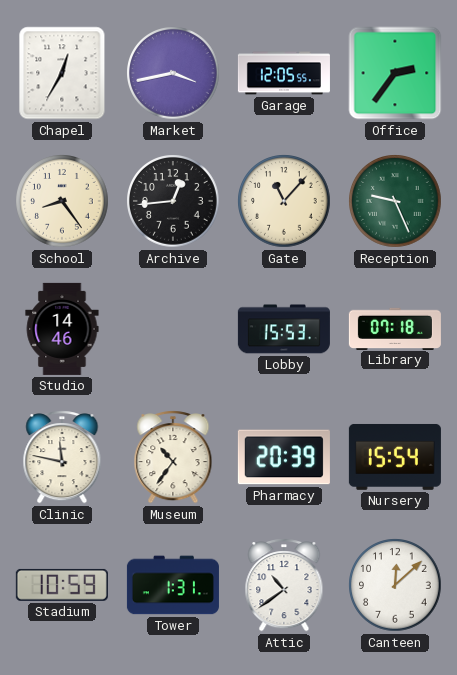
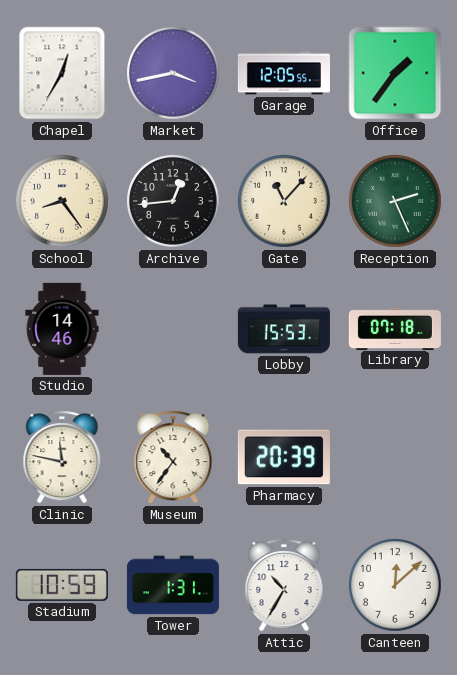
Office: 2:36 -> 1:36
Reception: 9:26 -> 2:26
Nursery: 15:54 -> none
Attic: 10:39 -> 10:35
